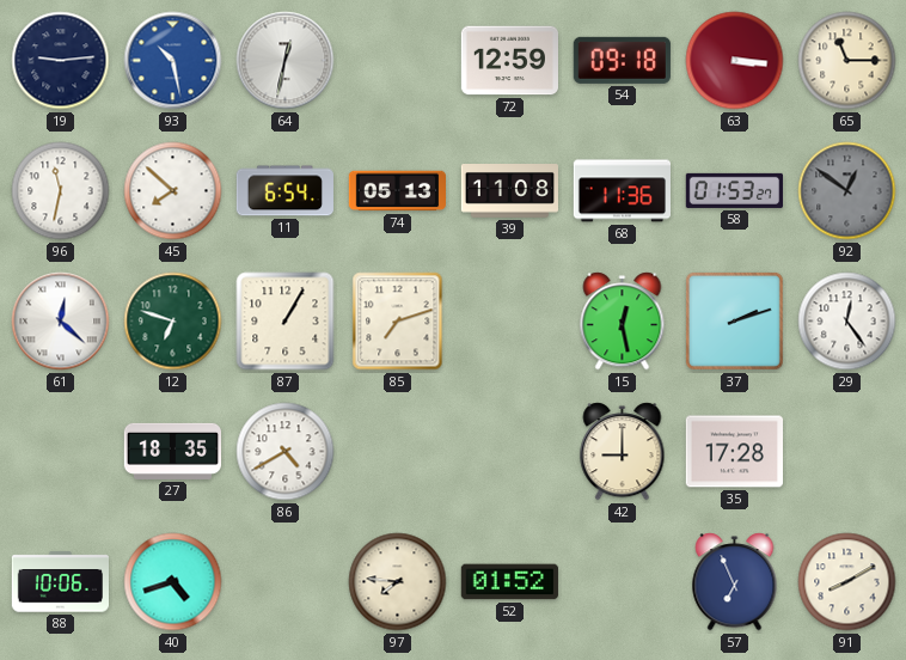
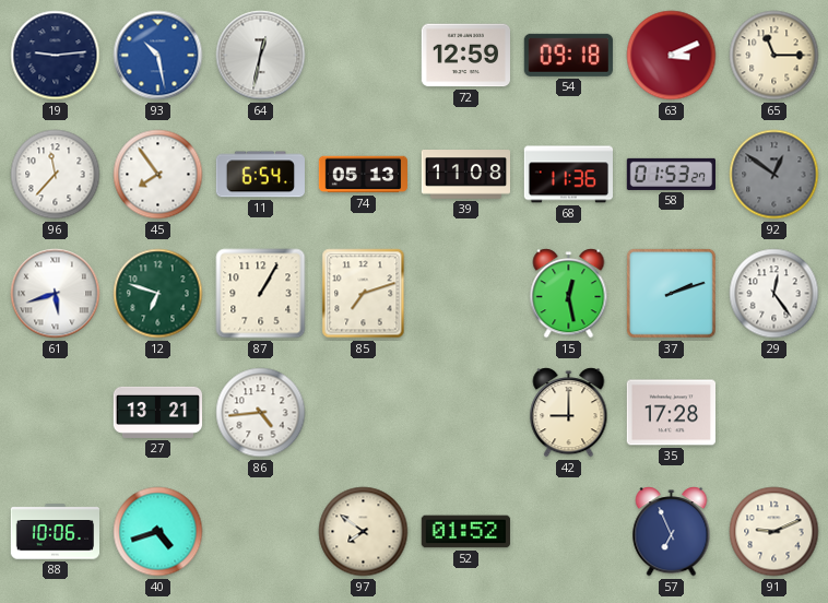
63: 3:16 -> 3:11
96: 11:32 -> 11:37
45: 7:52 -> 7:54
61: 12:22 -> 5:42
27: 18:35 -> 13:21
86: 4:40 -> 4:44
97: 7:46 -> 7:51
91: 8:10 -> 9:11
